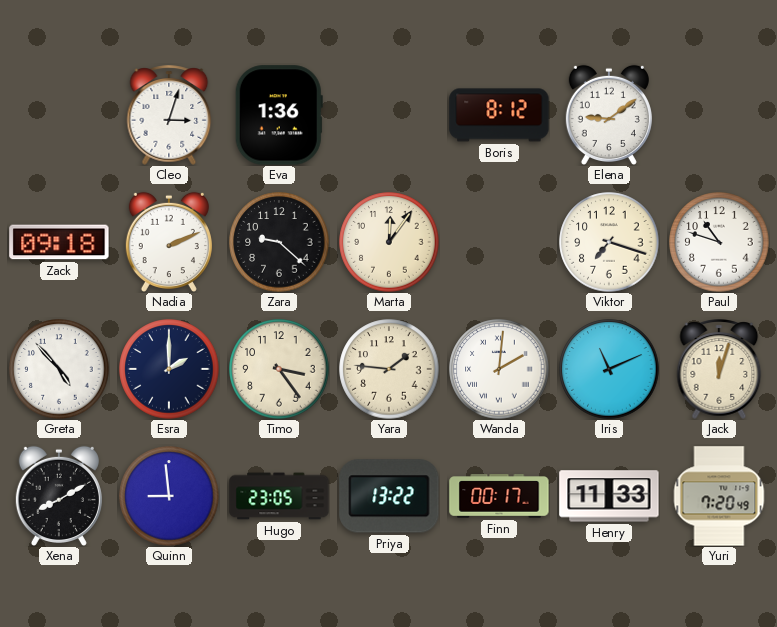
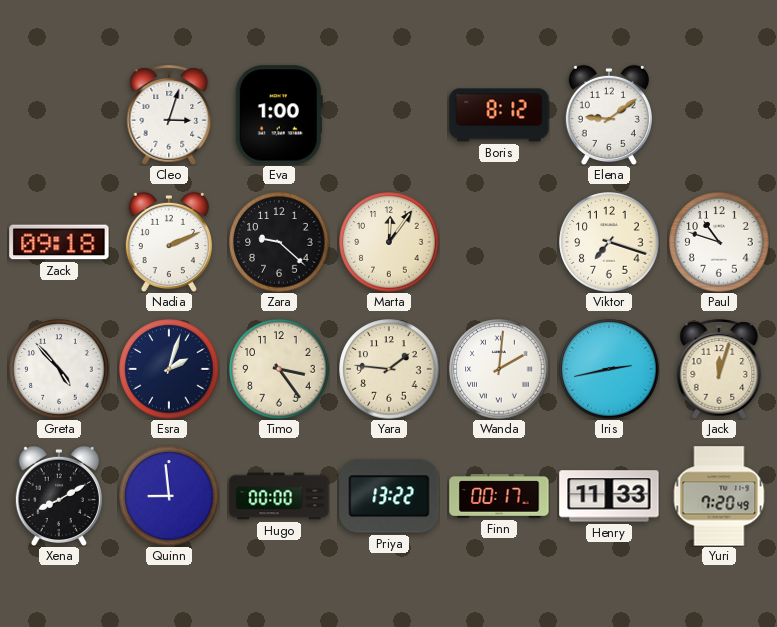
Eva: 1:36 -> 1:00
Esra: 2:00 -> 2:03
Iris: 11:11 -> 2:43
Hugo: 23:05 -> 00:00
